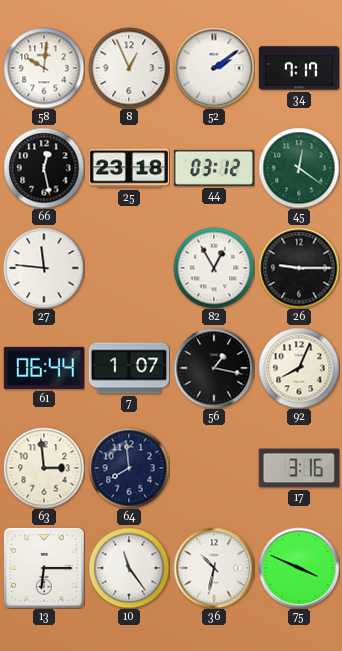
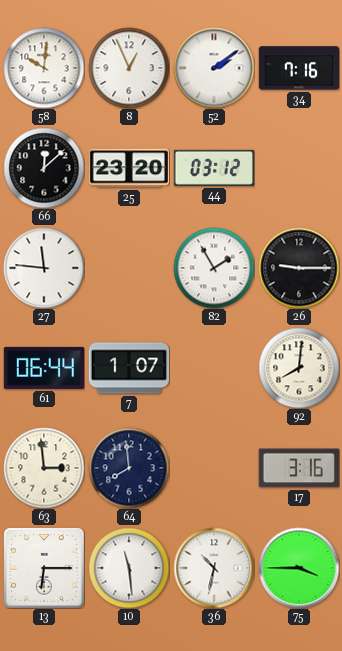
34: 7:17 -> 7:16
66: 12:28 -> 12:08
25: 23:18 -> 23:20
45: 12:21 -> none
82: 12:55 -> 1:55
56: 1:17 -> none
92: 8:04 -> 8:01
10: 11:24 -> 11:29
75: 3:49 -> 3:45
